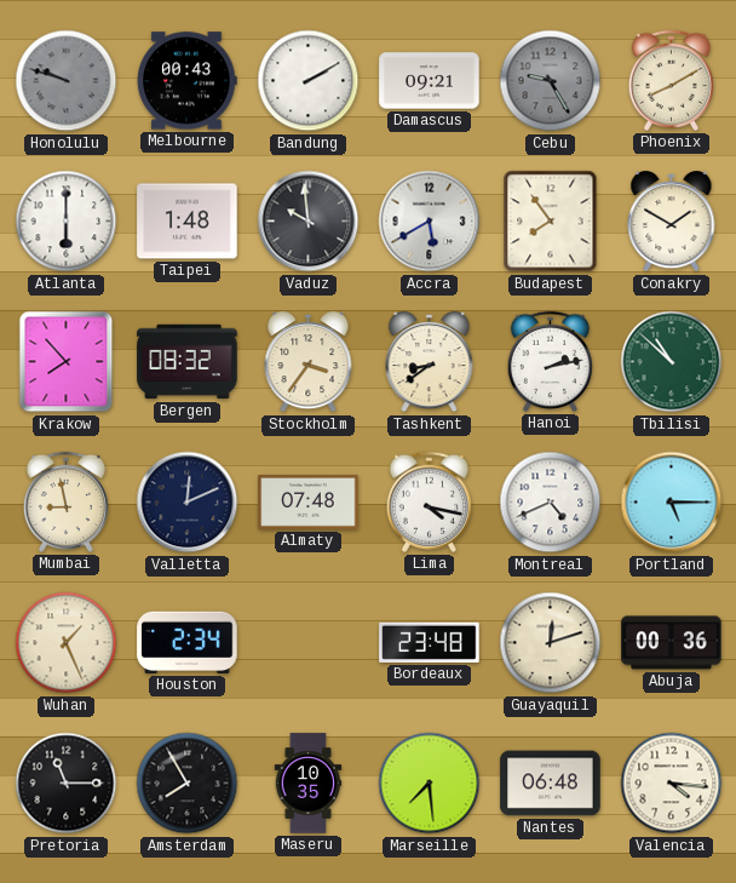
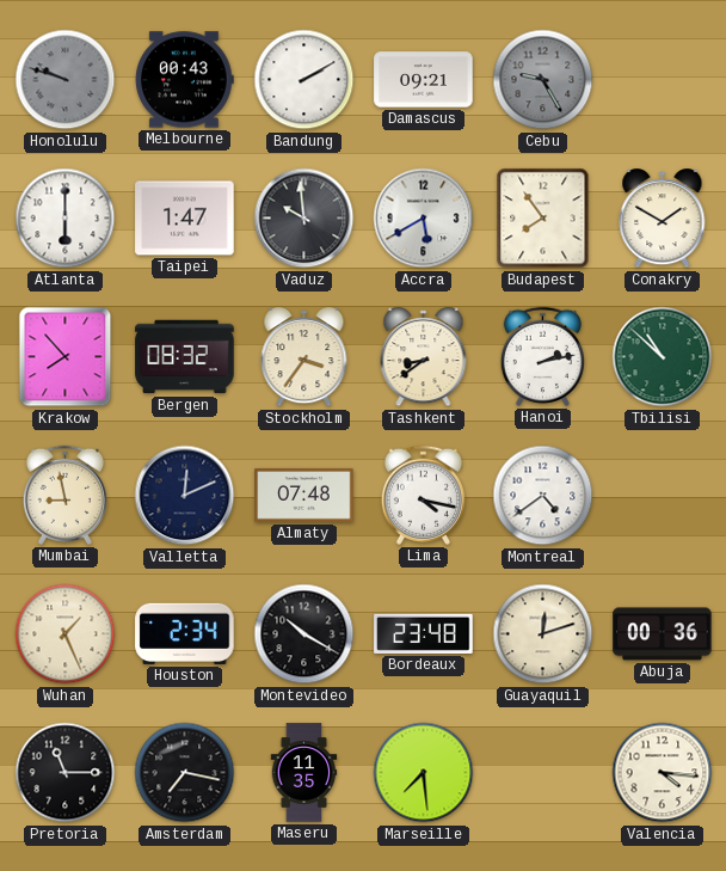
Phoenix: 8:10 -> none
Taipei: 1:48 -> 1:47
Montreal: 4:41 -> 4:39
Portland: 5:15 -> none
Montevideo: none -> 10:20
Amsterdam: 7:55 -> 7:17
Maseru: 10:35 -> 11:35
Nantes: 06:48 -> none
